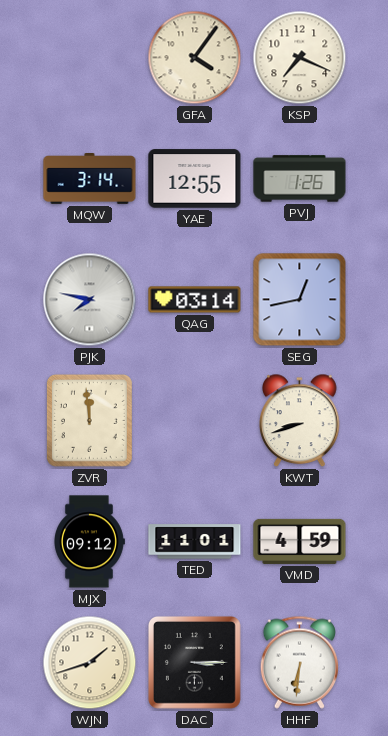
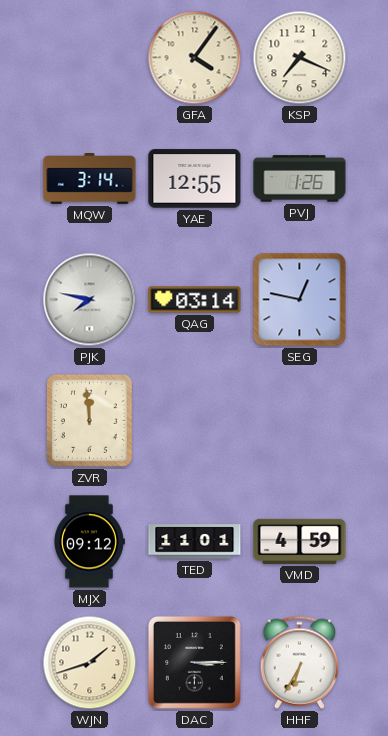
SEG: 12:43 -> 12:47
KWT: 8:42 -> none
HHF: 6:31 -> 6:35
